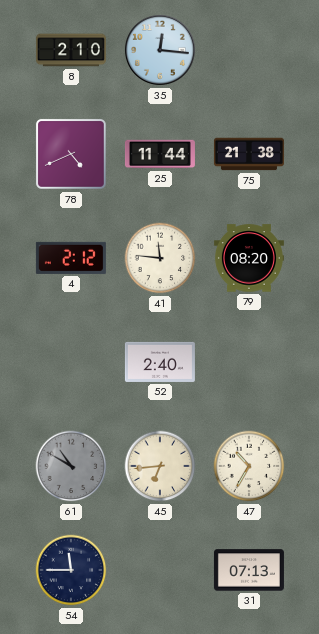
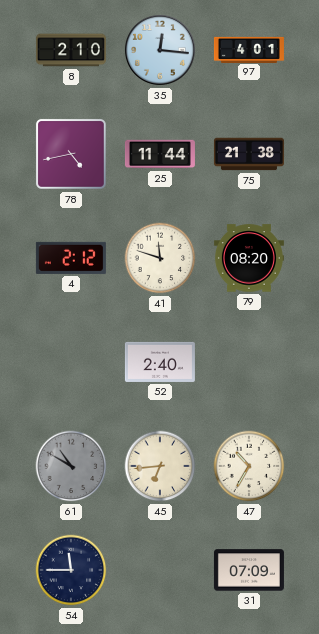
97: none -> 4:01
78: 4:41 -> 4:43
41: 11:46 -> 11:48
31: 07:13 -> 07:09
